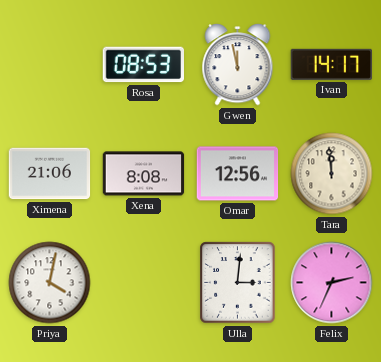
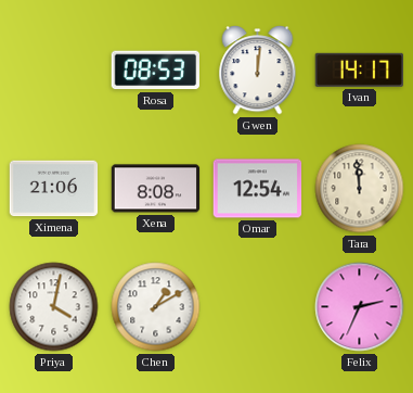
Gwen: 11:58 -> 12:01
Omar: 12:56 -> 12:54
Chen: none -> 1:10
Ulla: 3:01 -> none
